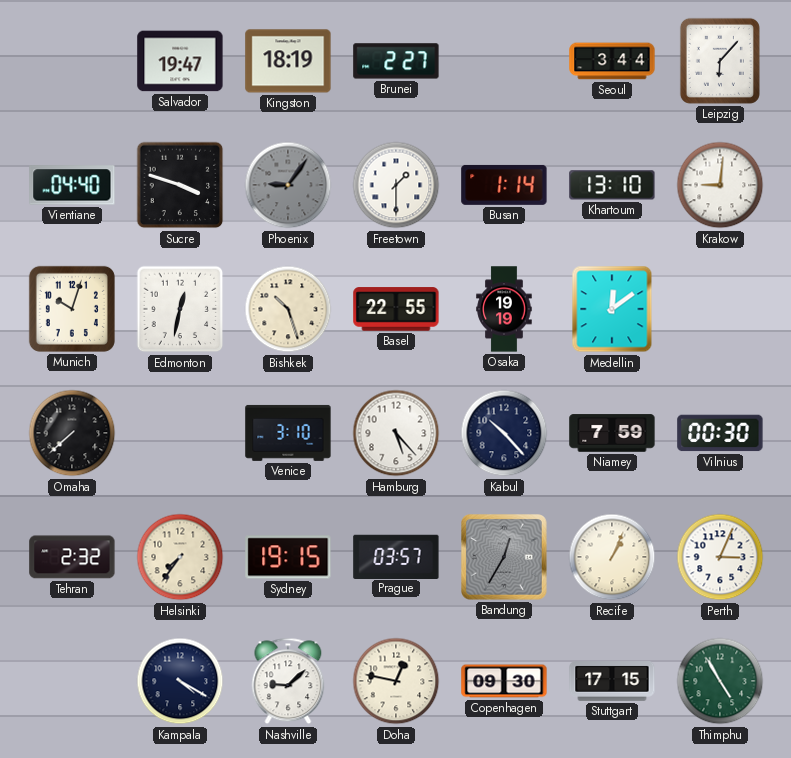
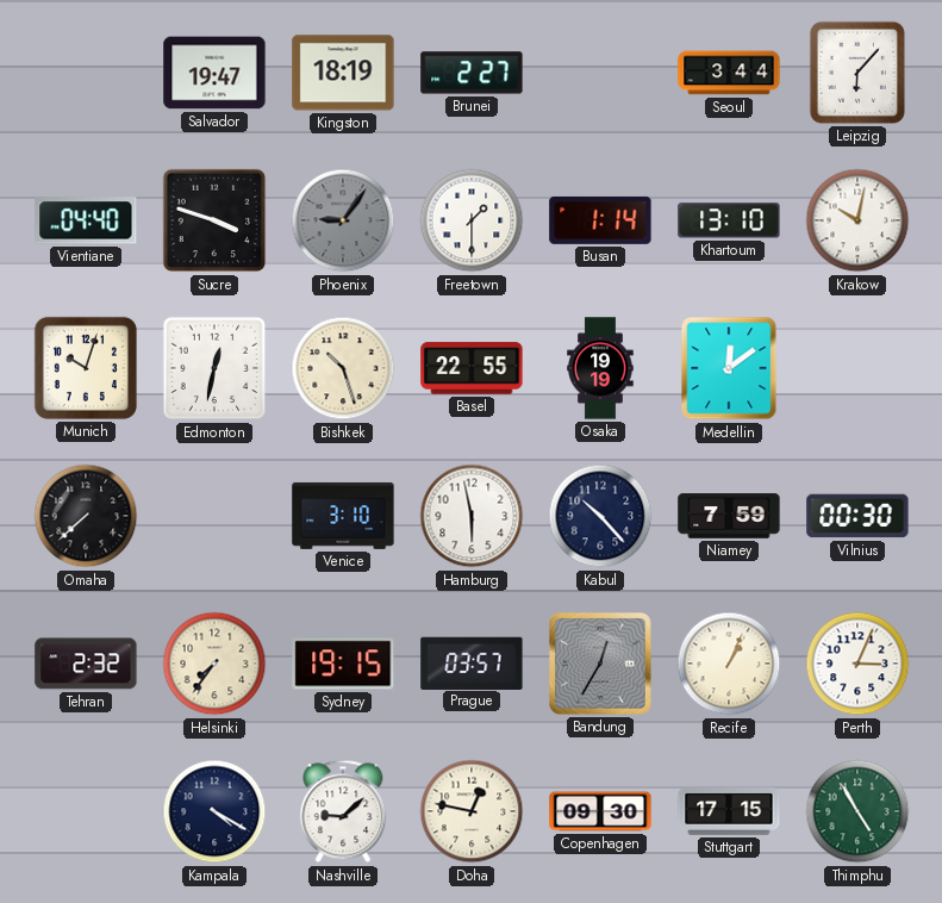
Krakow: 9:01 -> 10:02
Hamburg: 5:23 -> 5:58
